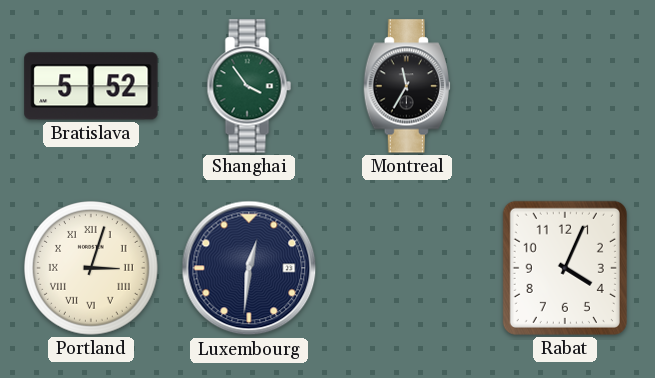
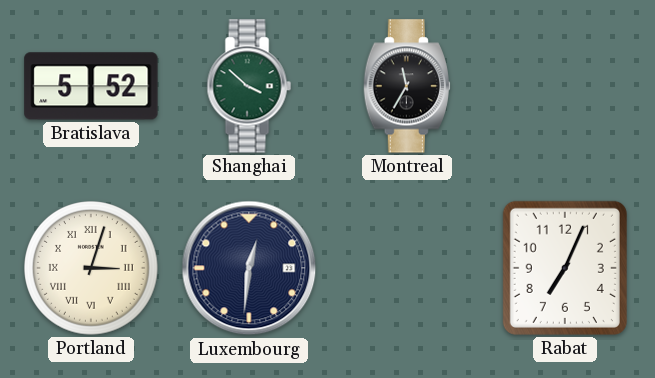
Shanghai: 3:54 -> 3:52
Rabat: 4:04 -> 7:04
